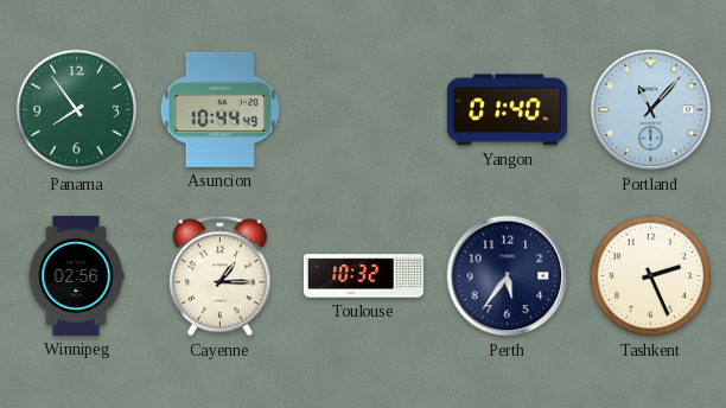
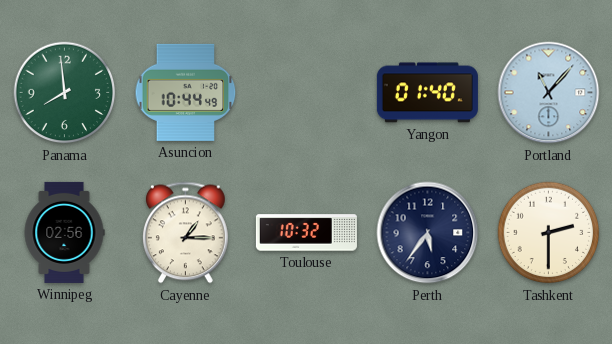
Panama: 7:54 -> 7:59
Tashkent: 2:26 -> 2:30
